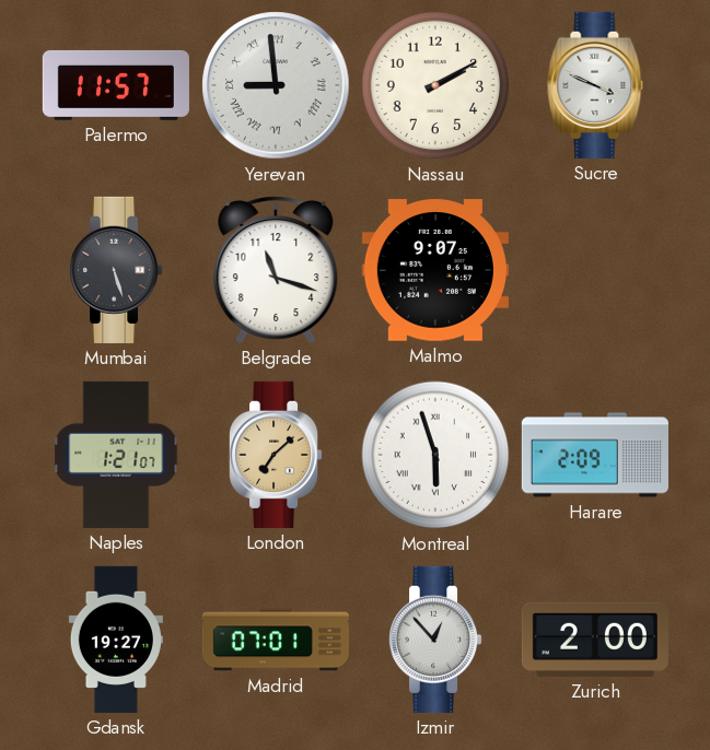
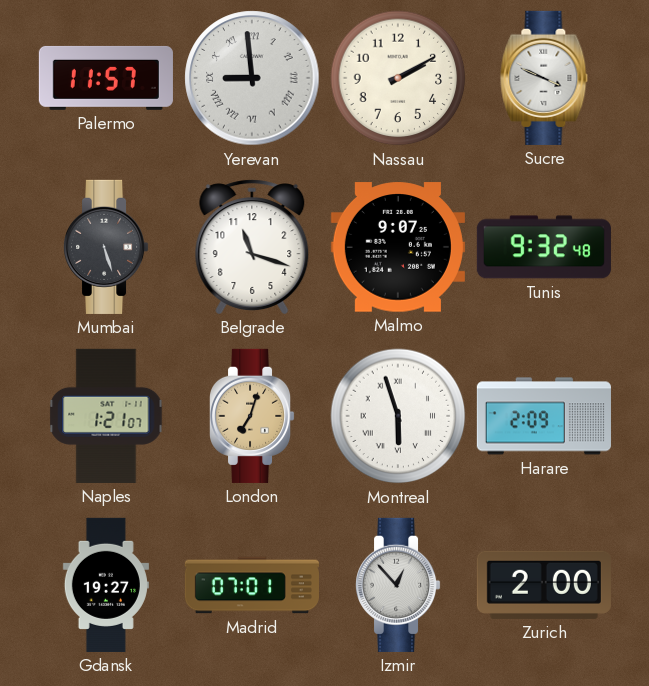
Tunis: none -> 9:32
London: 7:08 -> 7:03
